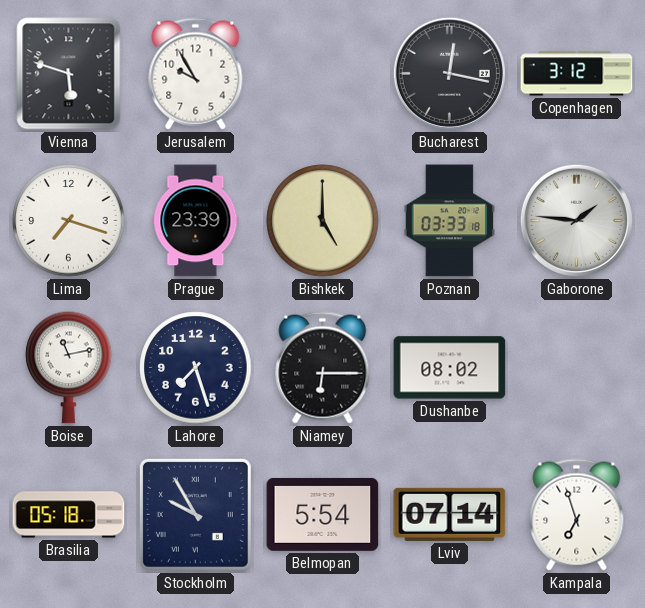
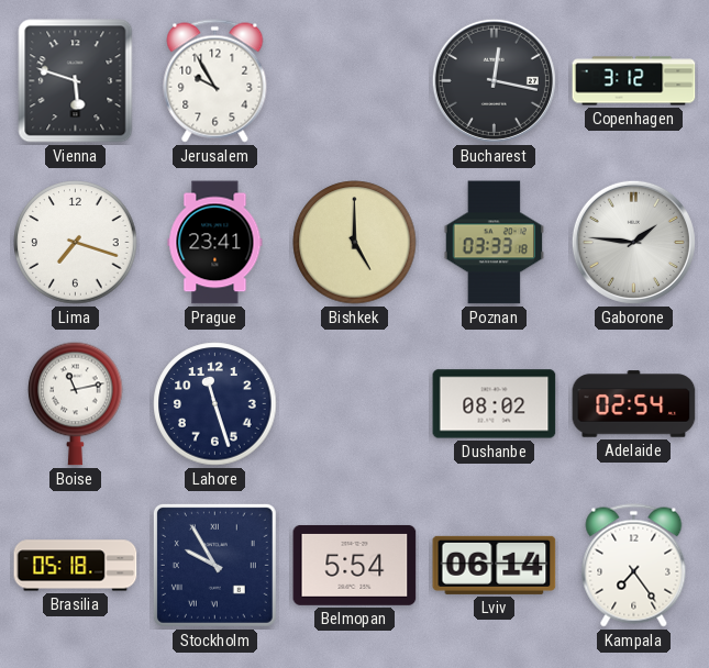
Prague: 23:39 -> 23:41
Lahore: 7:27 -> 11:27
Niamey: 6:15 -> none
Adelaide: none -> 02:54
Lviv: 07:14 -> 06:14
Kampala: 6:57 -> 7:24
